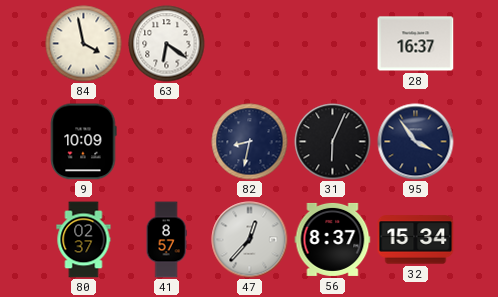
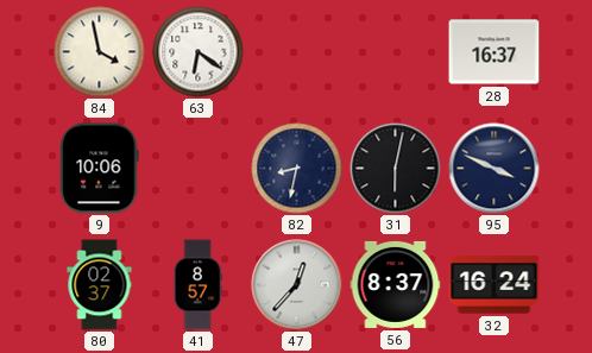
9: 10:09 -> 10:06
31: 6:04 -> 6:02
95: 3:54 -> 3:49
32: 15:34 -> 16:24
